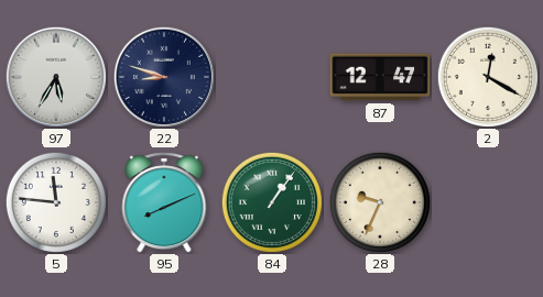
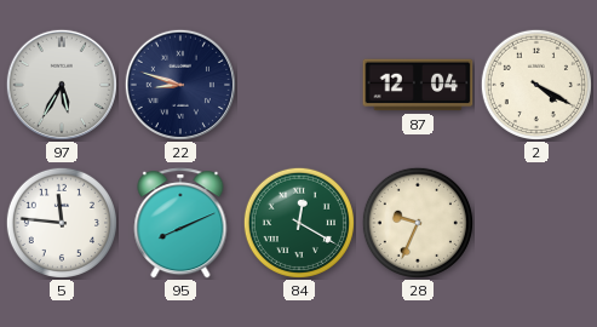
87: 12:47 -> 12:04
2: 12:20 -> 4:20
84: 1:06 -> 12:20
